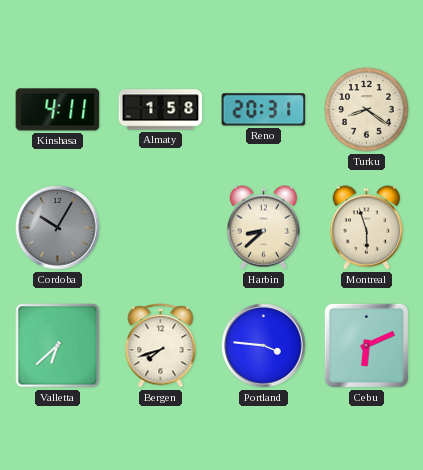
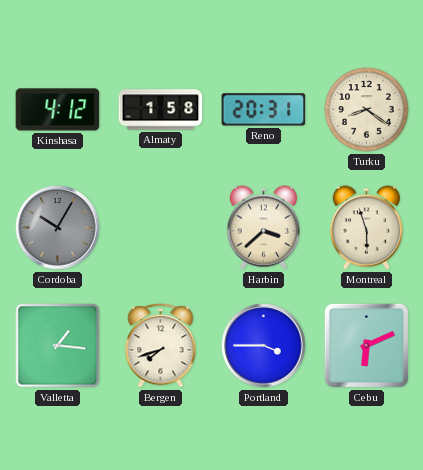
Kinshasa: 4:11 -> 4:12
Harbin: 8:38 -> 3:38
Valletta: 6:38 -> 1:16
Portland: 3:46 -> 3:45
